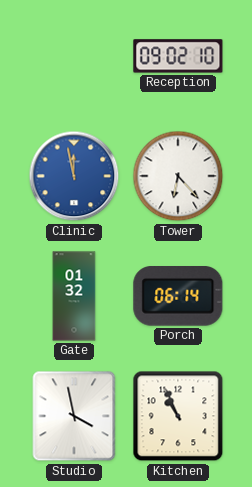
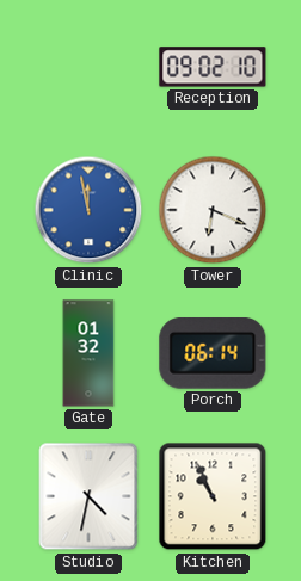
Tower: 6:23 -> 6:19
Studio: 3:58 -> 4:32
